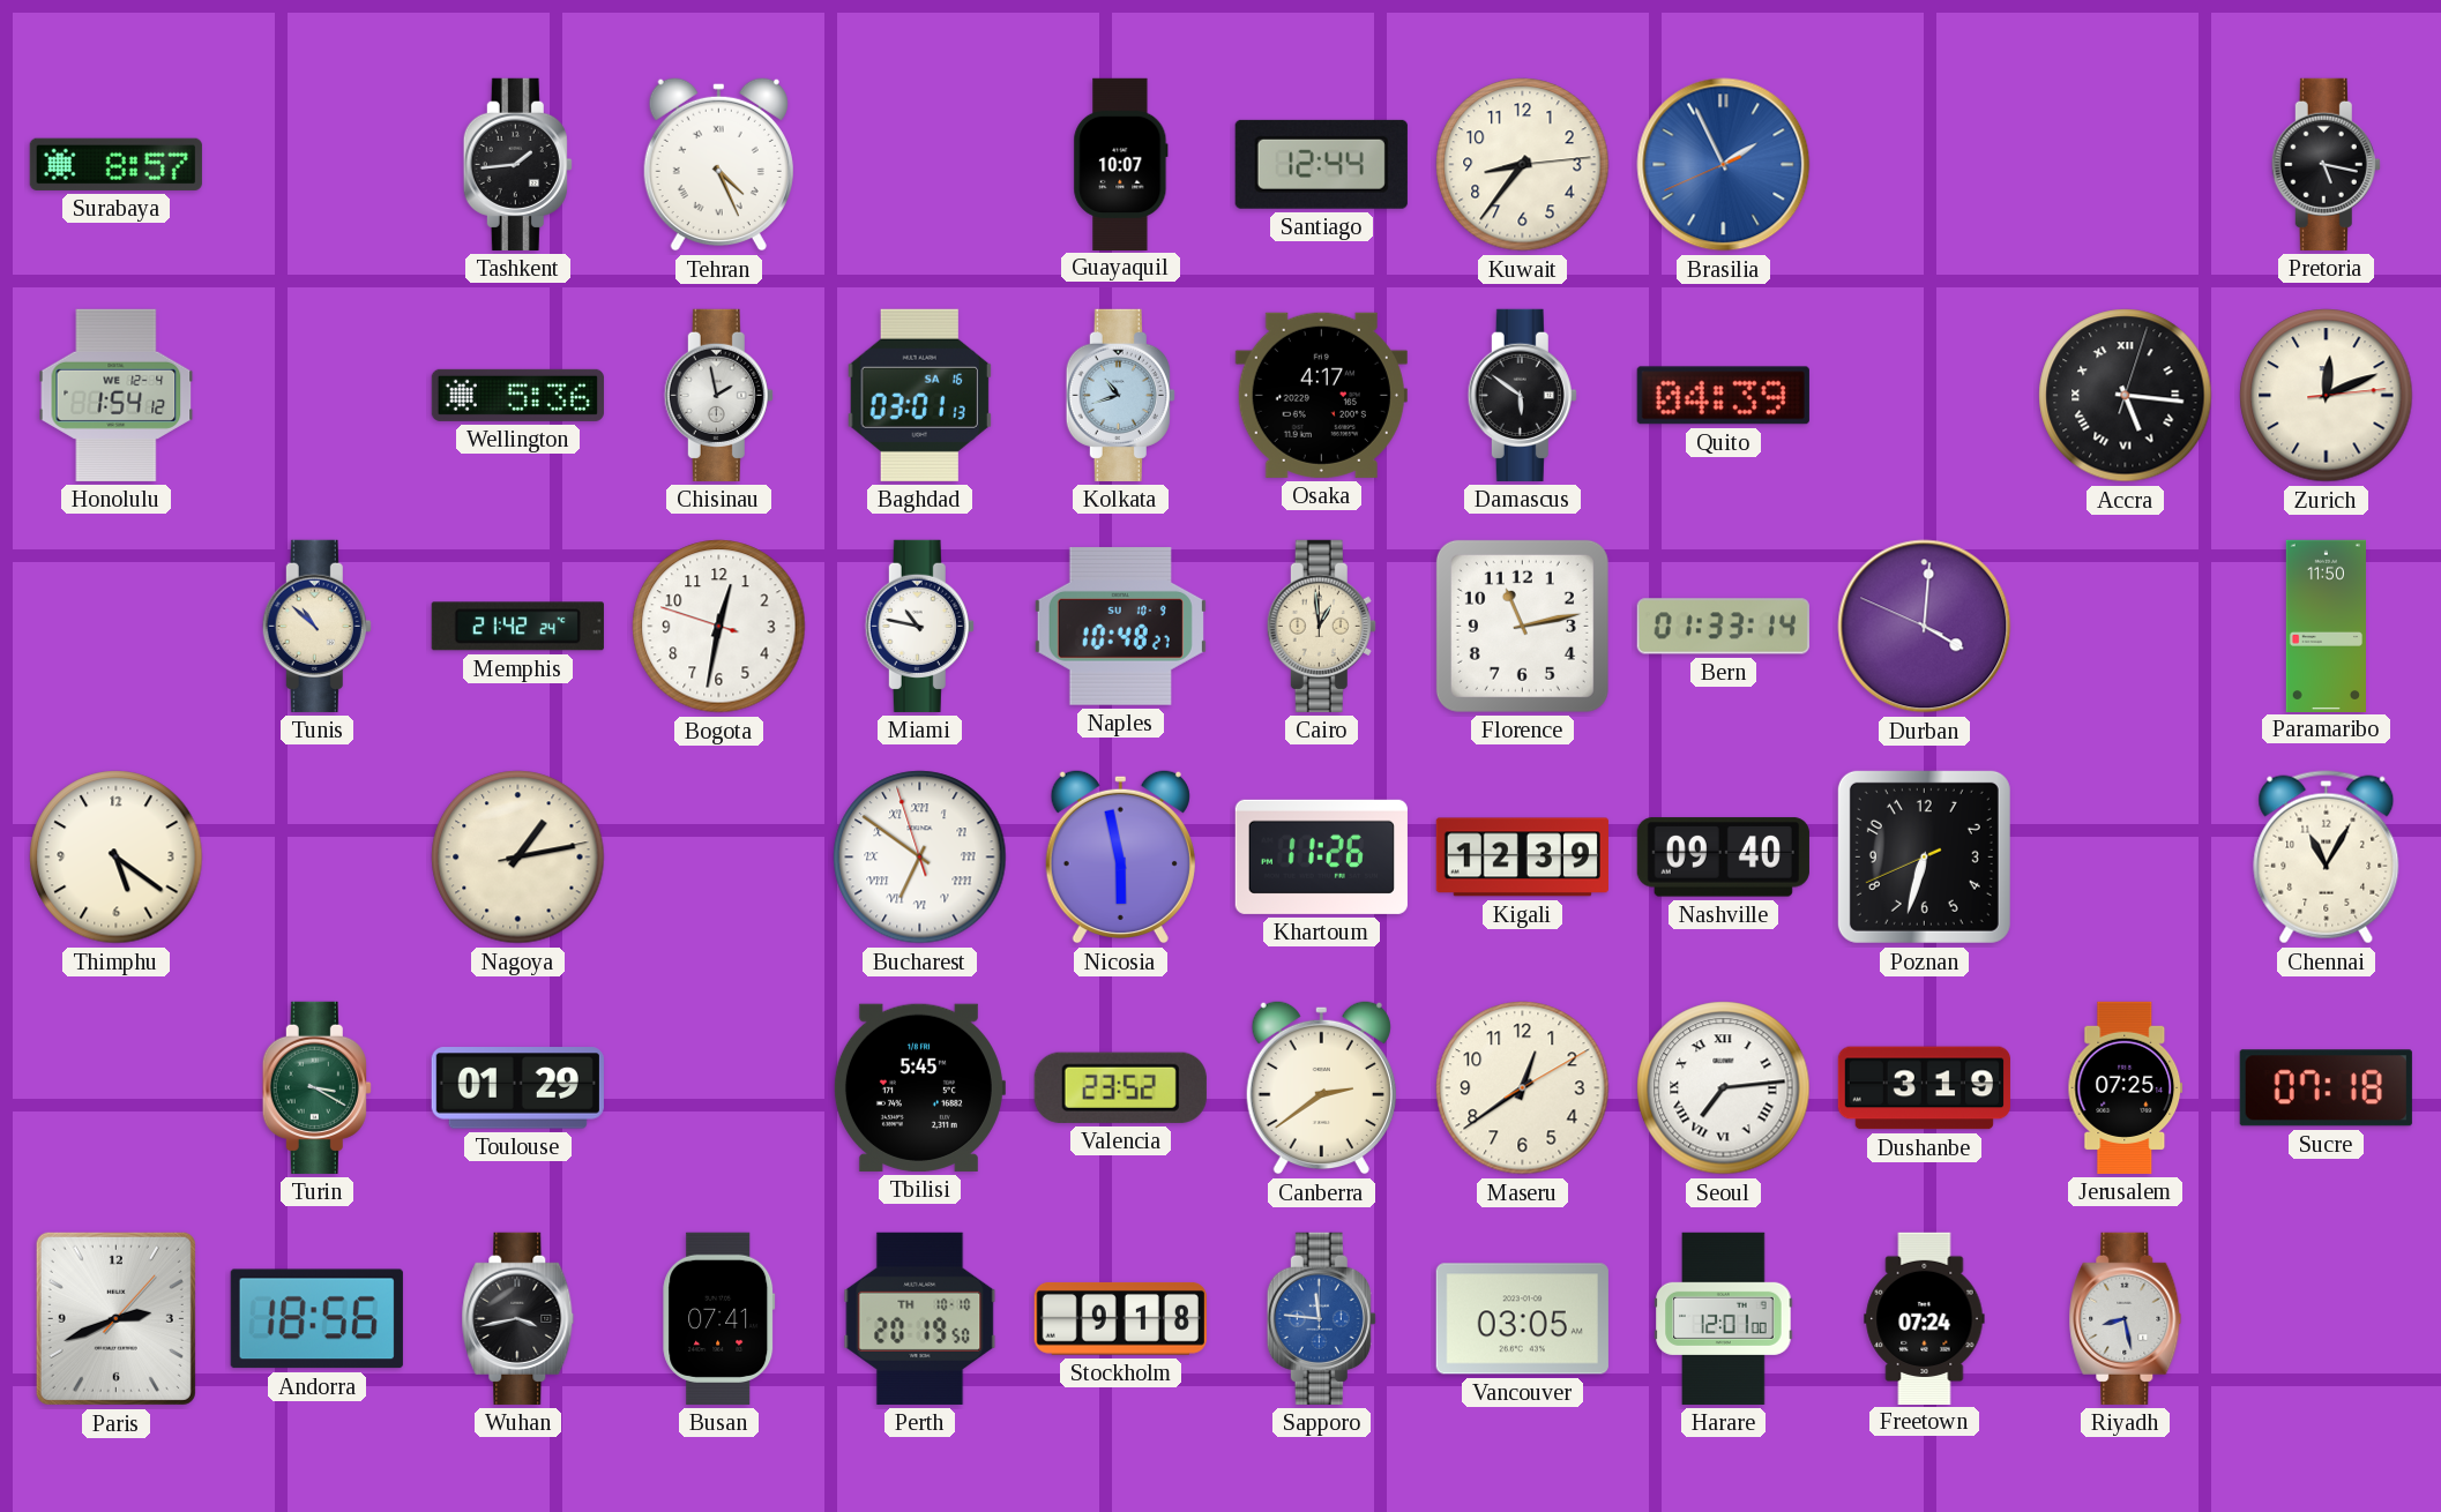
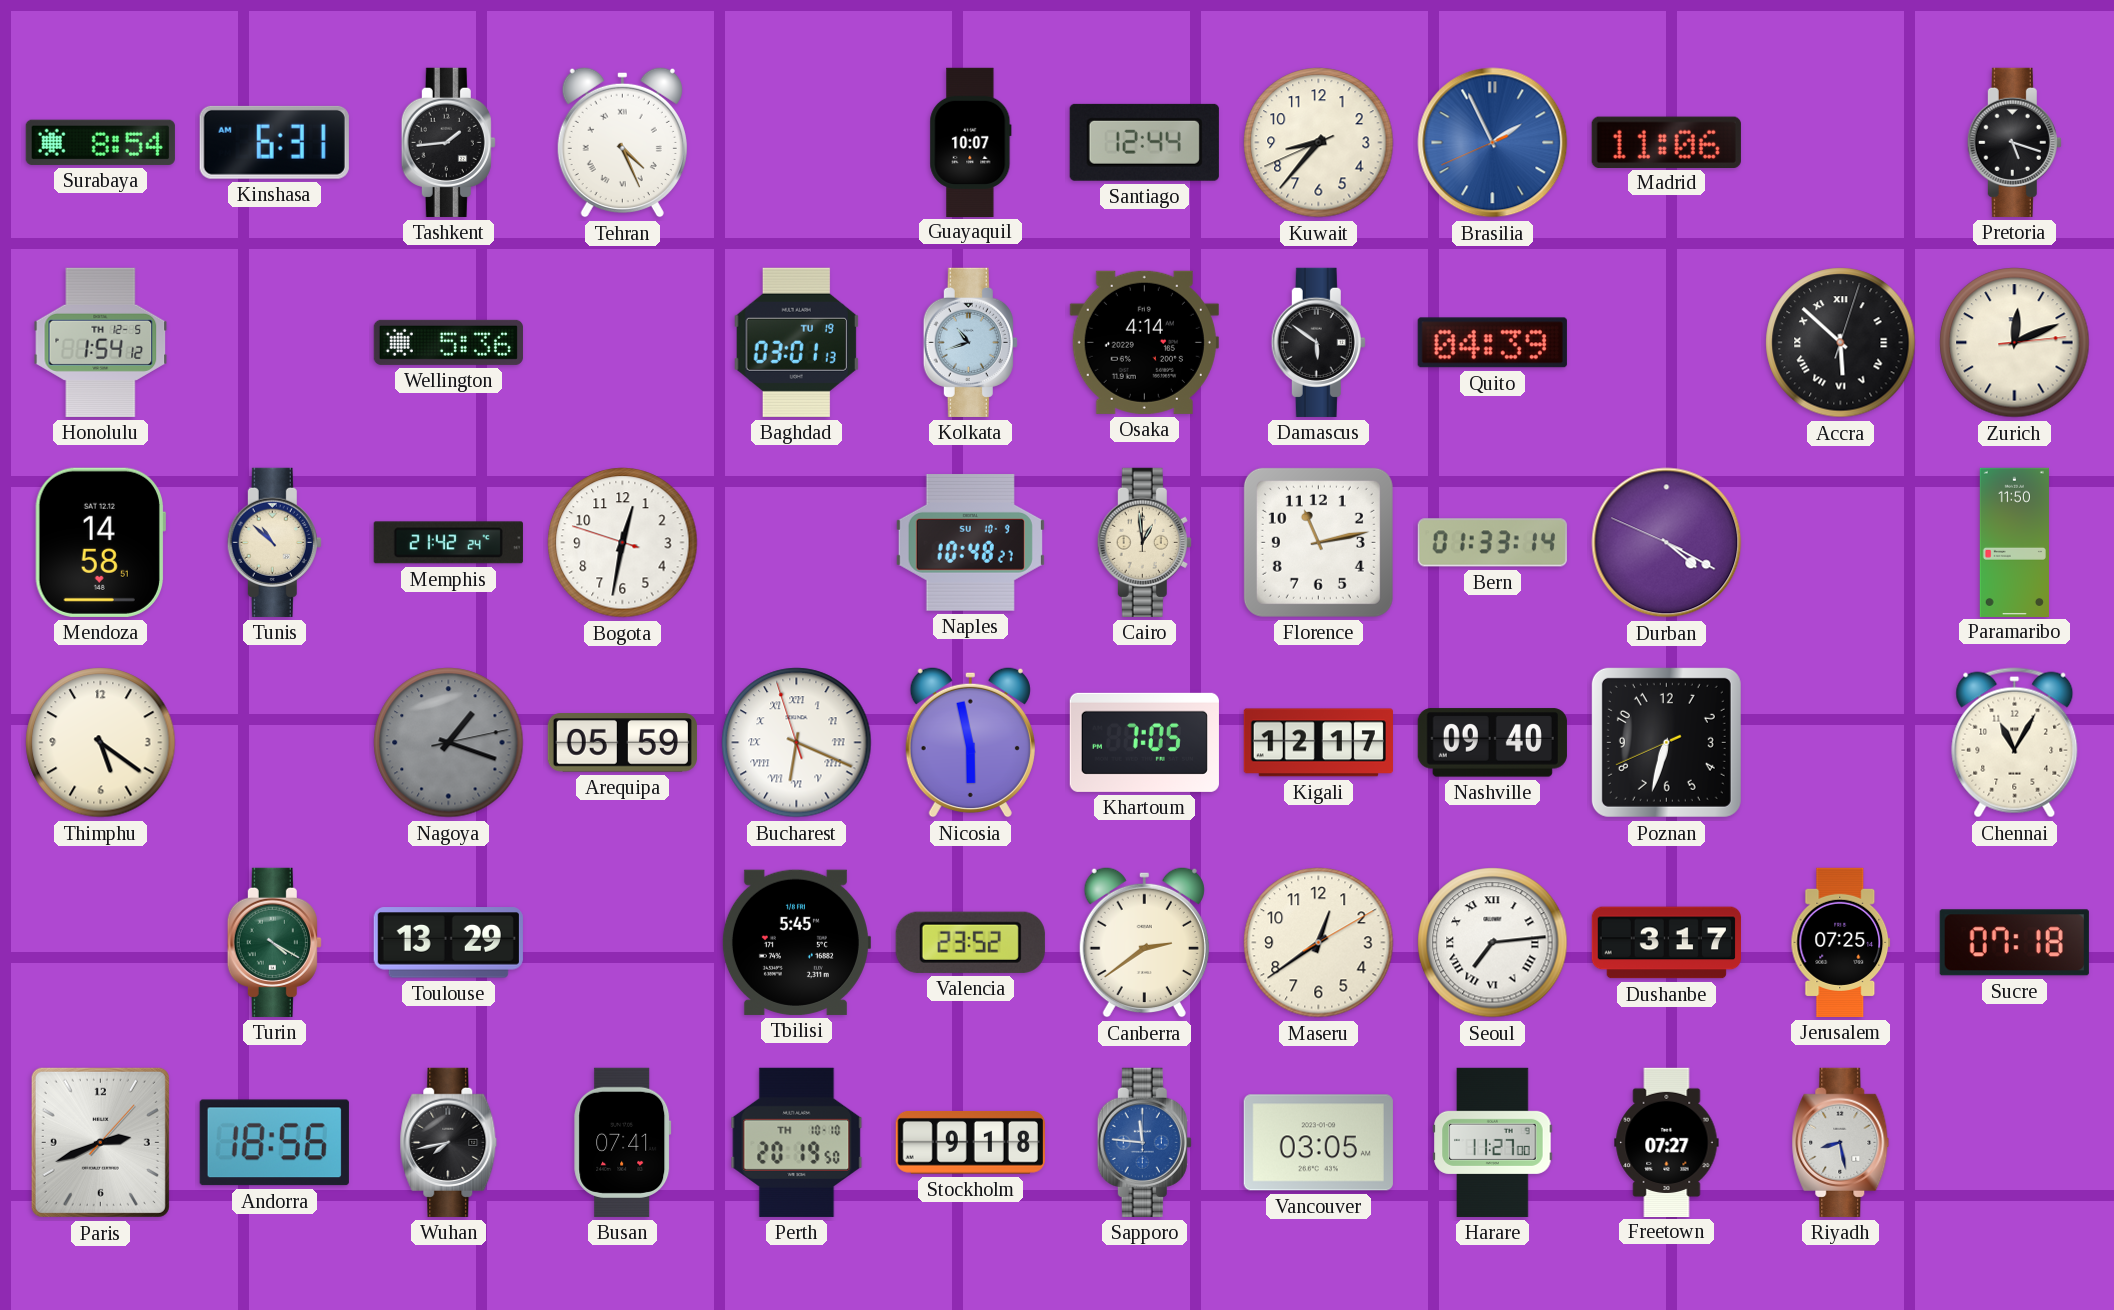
Surabaya: 8:57 -> 8:54
Kinshasa: none -> 6:31
Kuwait: 8:36:14 -> 8:36:41
Madrid: none -> 11:06
Pretoria: 5:17 -> 5:18
Honolulu date: WE 12-4 -> TH 12-5
Chisinau: 1:58 -> none
Baghdad date: SA 16 -> TU 19
Osaka: 4:17 -> 4:14
Accra: 5:16 -> 5:52
Mendoza: none -> 14:58
Miami: 10:47 -> none
Durban: 4:00 -> 4:19
Nagoya: 1:13 -> 1:18
Nagoya dial: cream -> grey
Arequipa: none -> 05:59
Bucharest: 6:50 -> 6:18
Khartoum: 11:26 -> 7:05
Kigali: 12:39 -> 12:17
Turin: 3:20 -> 4:20
Toulouse: 01:29 -> 13:29
Dushanbe: 3:19 -> 3:17
Wuhan: 3:43 -> 7:43
Harare: 12:01 -> 11:27
Freetown: 07:24 -> 07:27
